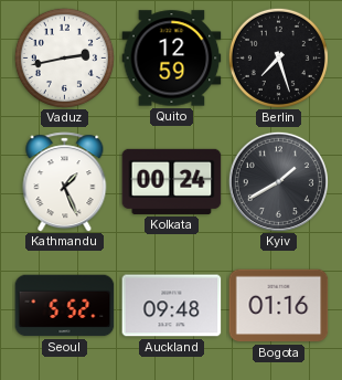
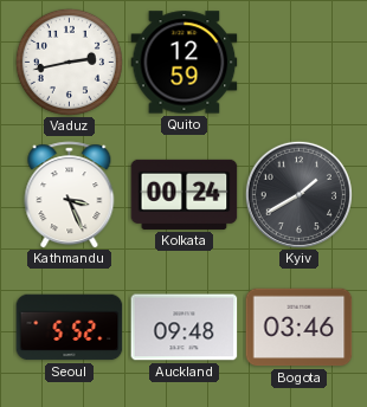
Berlin: 7:27 -> none
Kathmandu: 1:26 -> 3:26
Bogota: 01:16 -> 03:46
